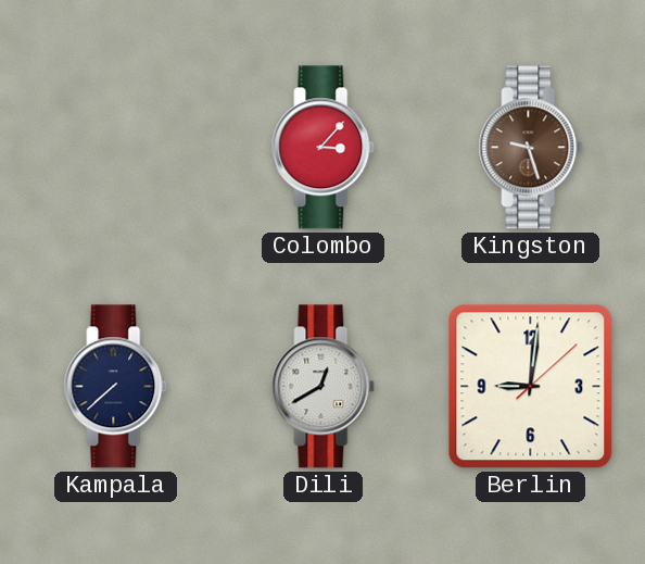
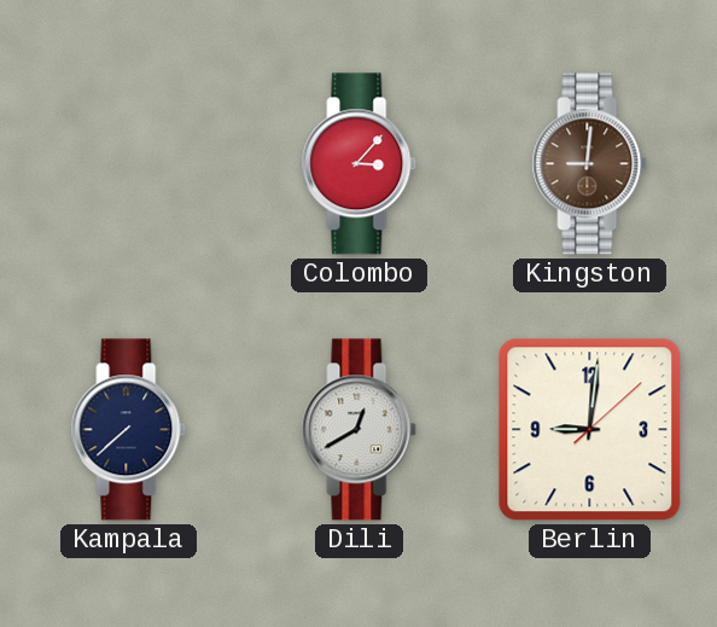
Kingston: 9:27 -> 9:01
